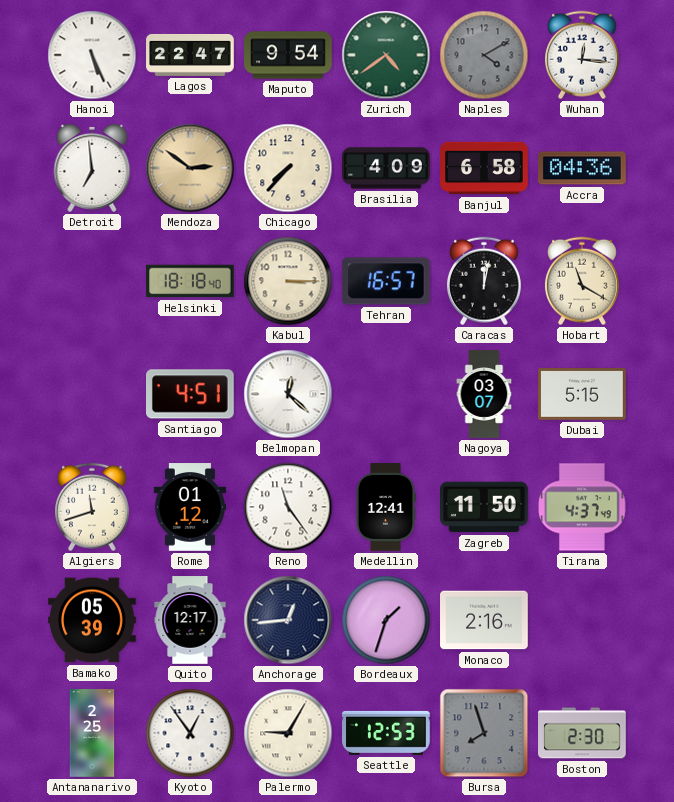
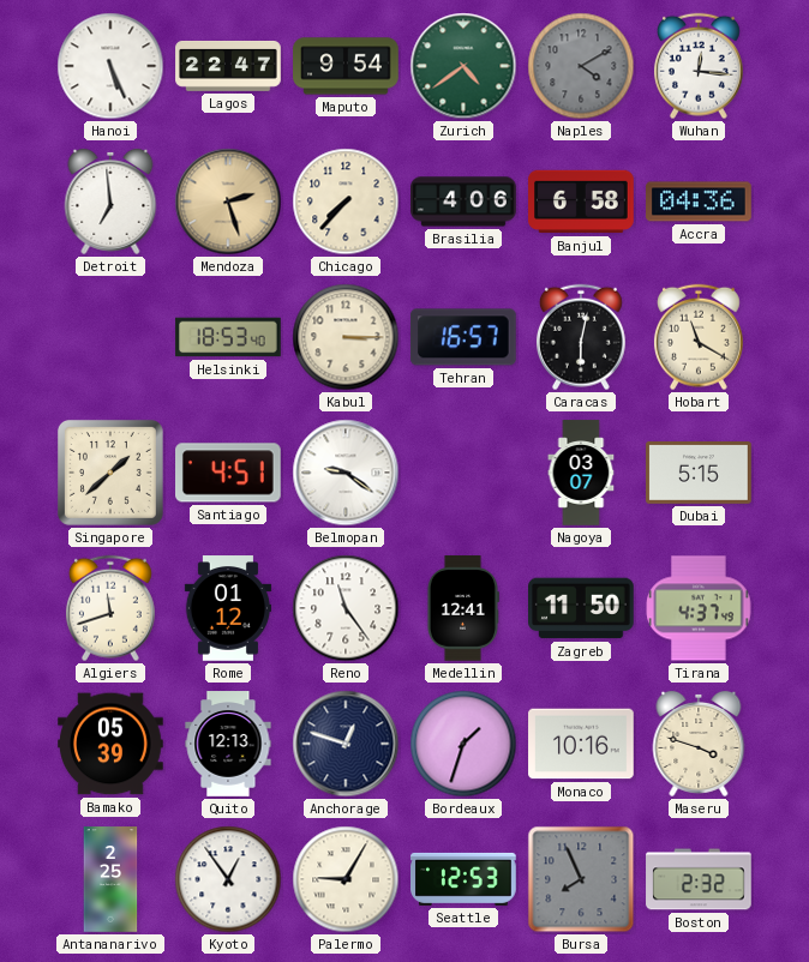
Mendoza: 2:51 -> 2:27
Brasilia: 4:09 -> 4:06
Helsinki: 18:18 -> 18:53
Caracas: 12:02 -> 6:02
Singapore: none -> 1:38
Belmopan: 12:22 -> 9:21
Quito: 12:17 -> 12:13
Anchorage: 12:44 -> 12:48
Monaco: 2:16 -> 10:16
Maseru: none -> 3:48
Bursa: 7:57 -> 7:56
Boston: 2:30 -> 2:32
